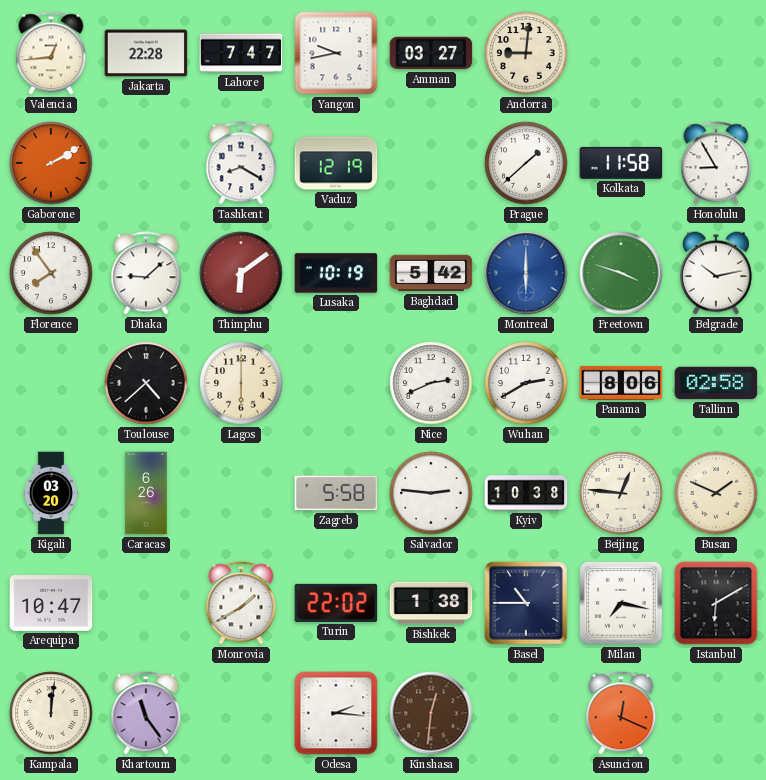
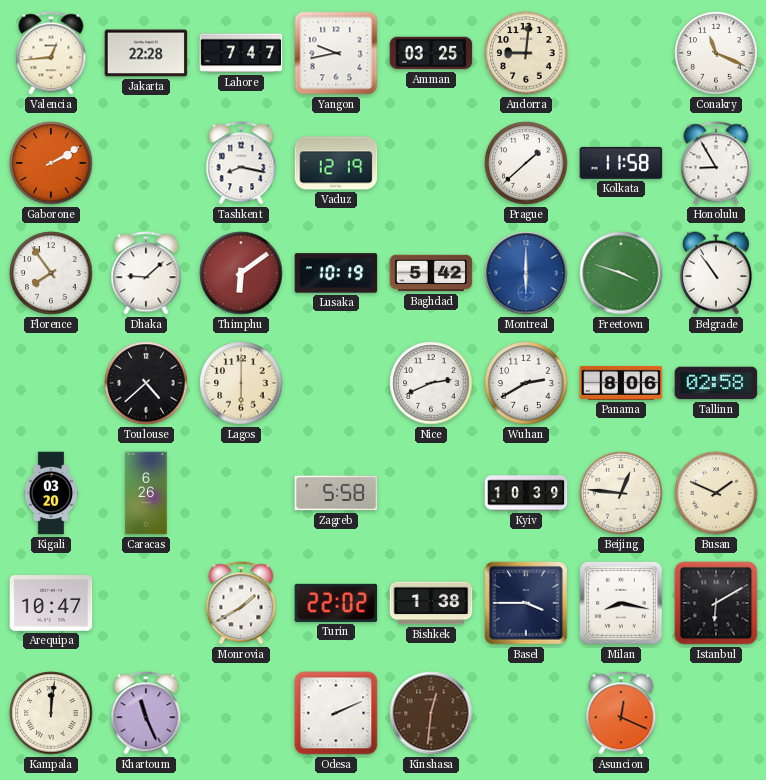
Amman: 03:27 -> 03:25
Conakry: none -> 11:19
Tashkent: 8:20 -> 8:17
Belgrade: 10:13 -> 10:54
Salvador: 2:46 -> none
Kyiv: 10:38 -> 10:39
Basel: 10:45 -> 3:45
Milan: 7:17 -> 8:17
Khartoum: 11:24 -> 11:26
Odesa: 2:16 -> 2:11
